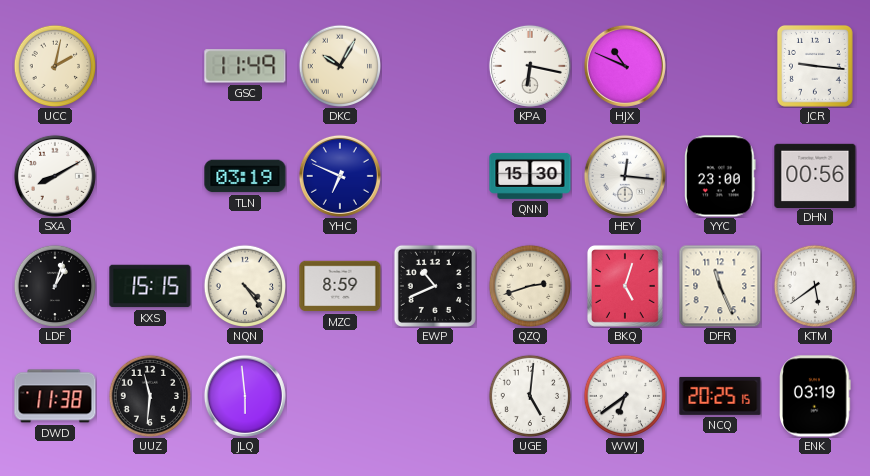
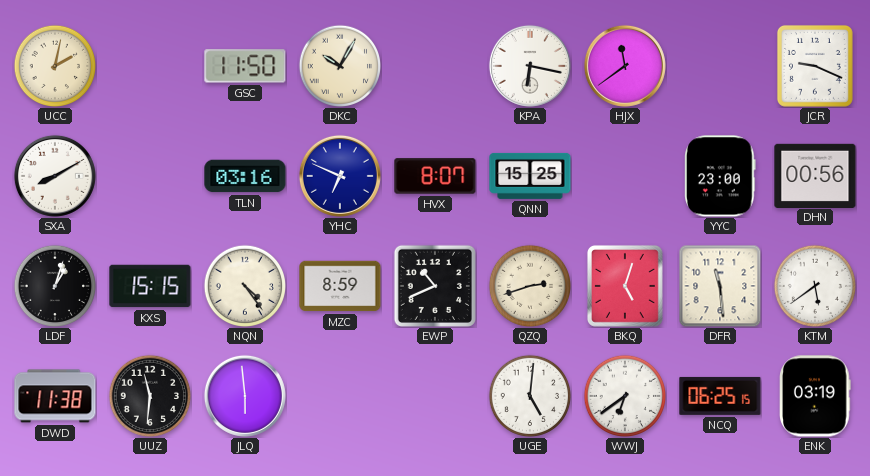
GSC: 11:49 -> 11:50
HJX: 10:49 -> 11:39
JCR: 9:16 -> 9:19
TLN: 03:19 -> 03:16
HVX: none -> 8:07
QNN: 15:30 -> 15:25
HEY: 12:16 -> none
DFR: 11:26 -> 11:29
NCQ: 20:25 -> 06:25
